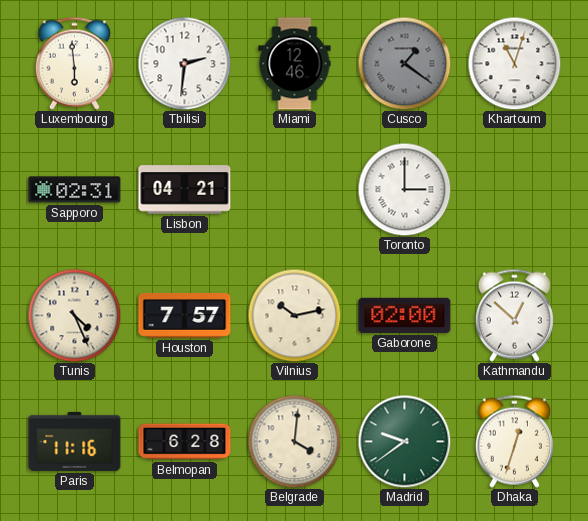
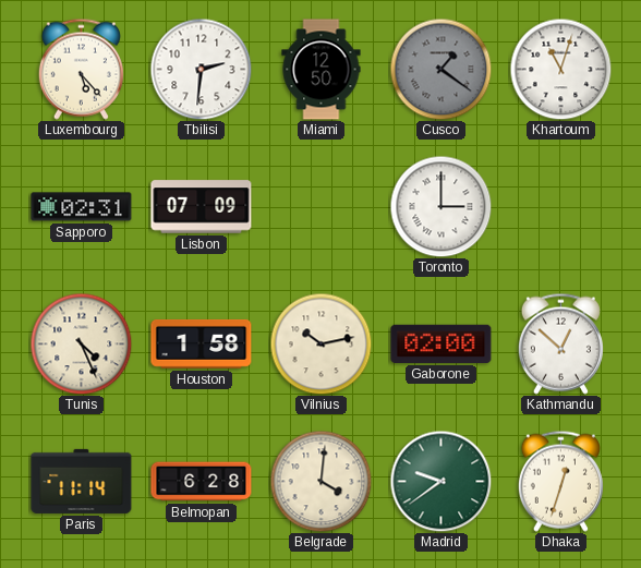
Luxembourg: 5:59 -> 5:23
Miami: 12:46 -> 12:50
Lisbon: 04:21 -> 07:09
Houston: 7:57 -> 1:58
Paris: 11:16 -> 11:14
